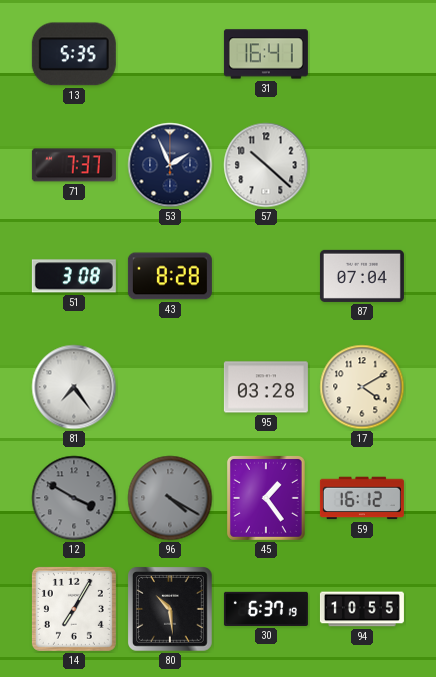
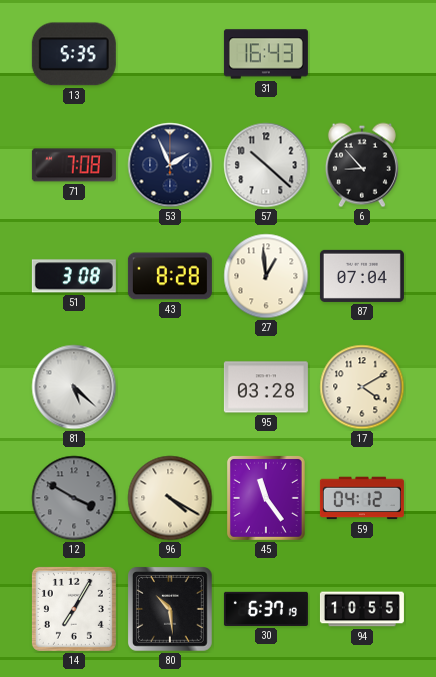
31: 16:41 -> 16:43
71: 7:37 -> 7:08
6: none -> 8:53
27: none -> 12:59
81: 7:24 -> 5:22
96 dial: grey -> cream
45: 1:24 -> 11:24
59: 16:12 -> 04:12
